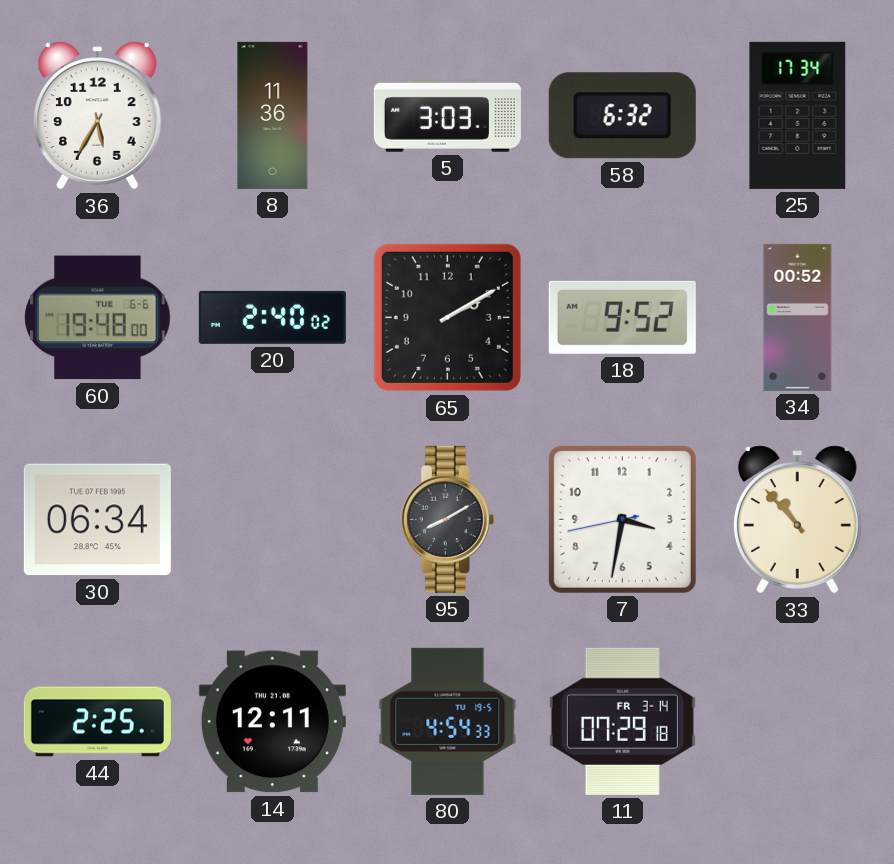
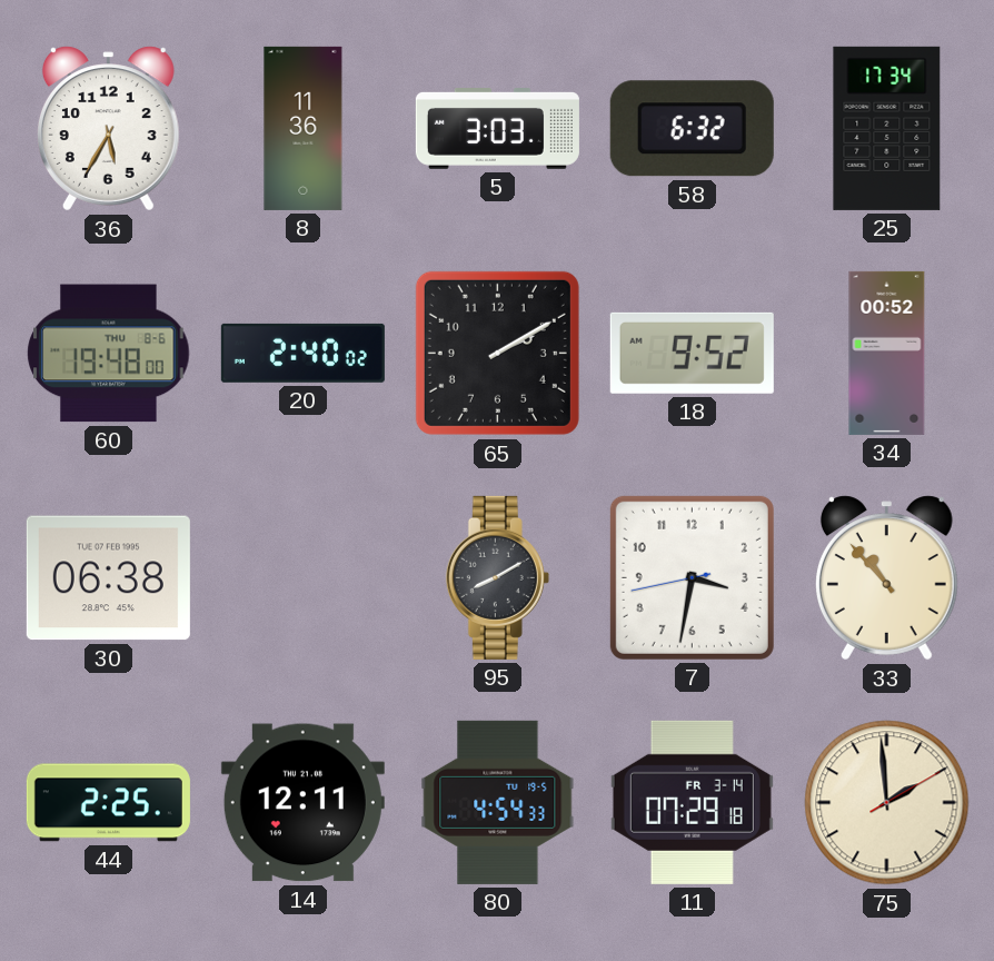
60 date: TUE 6-6 -> THU 8-6
30: 06:34 -> 06:38
75: none -> 1:59
